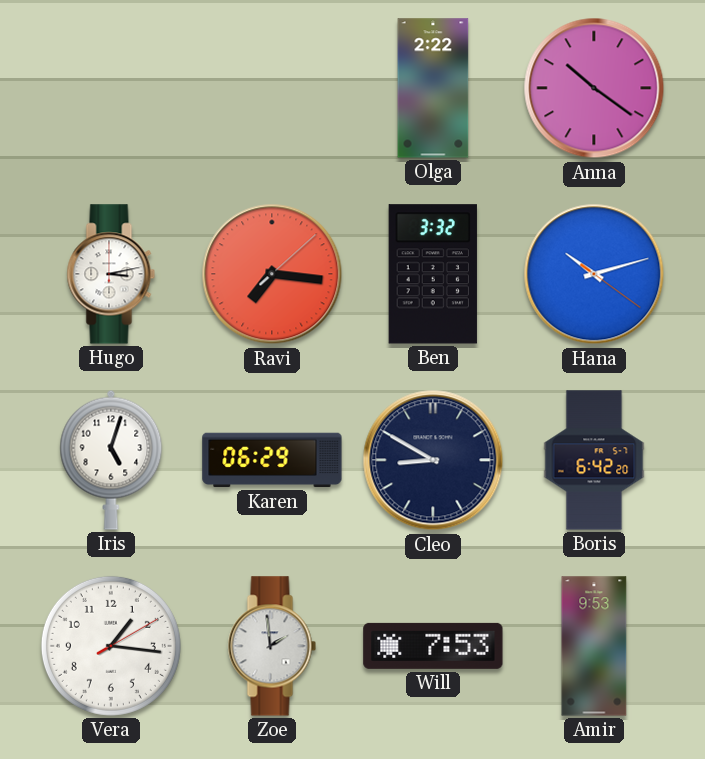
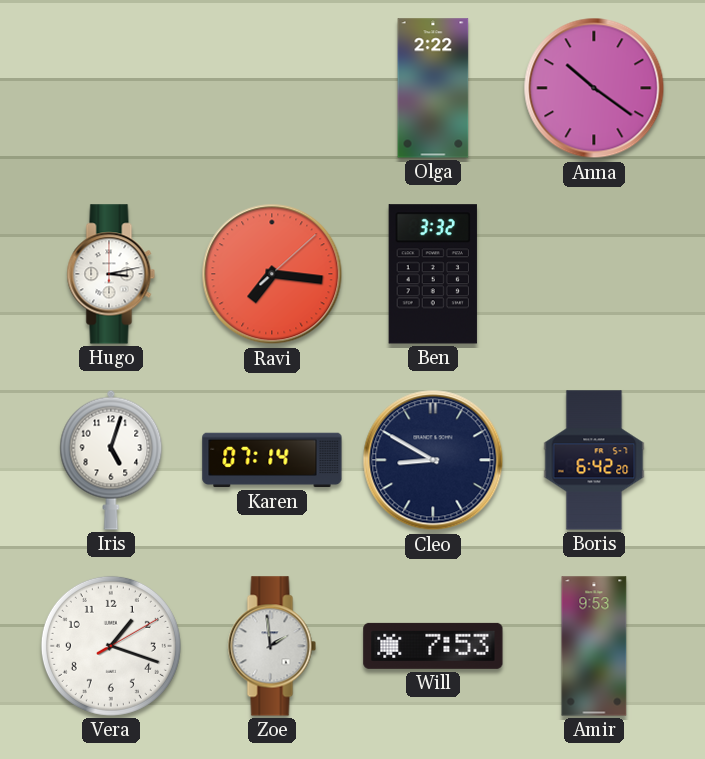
Hana: 10:12 -> none
Karen: 06:29 -> 07:14
Vera: 1:16 -> 1:18
